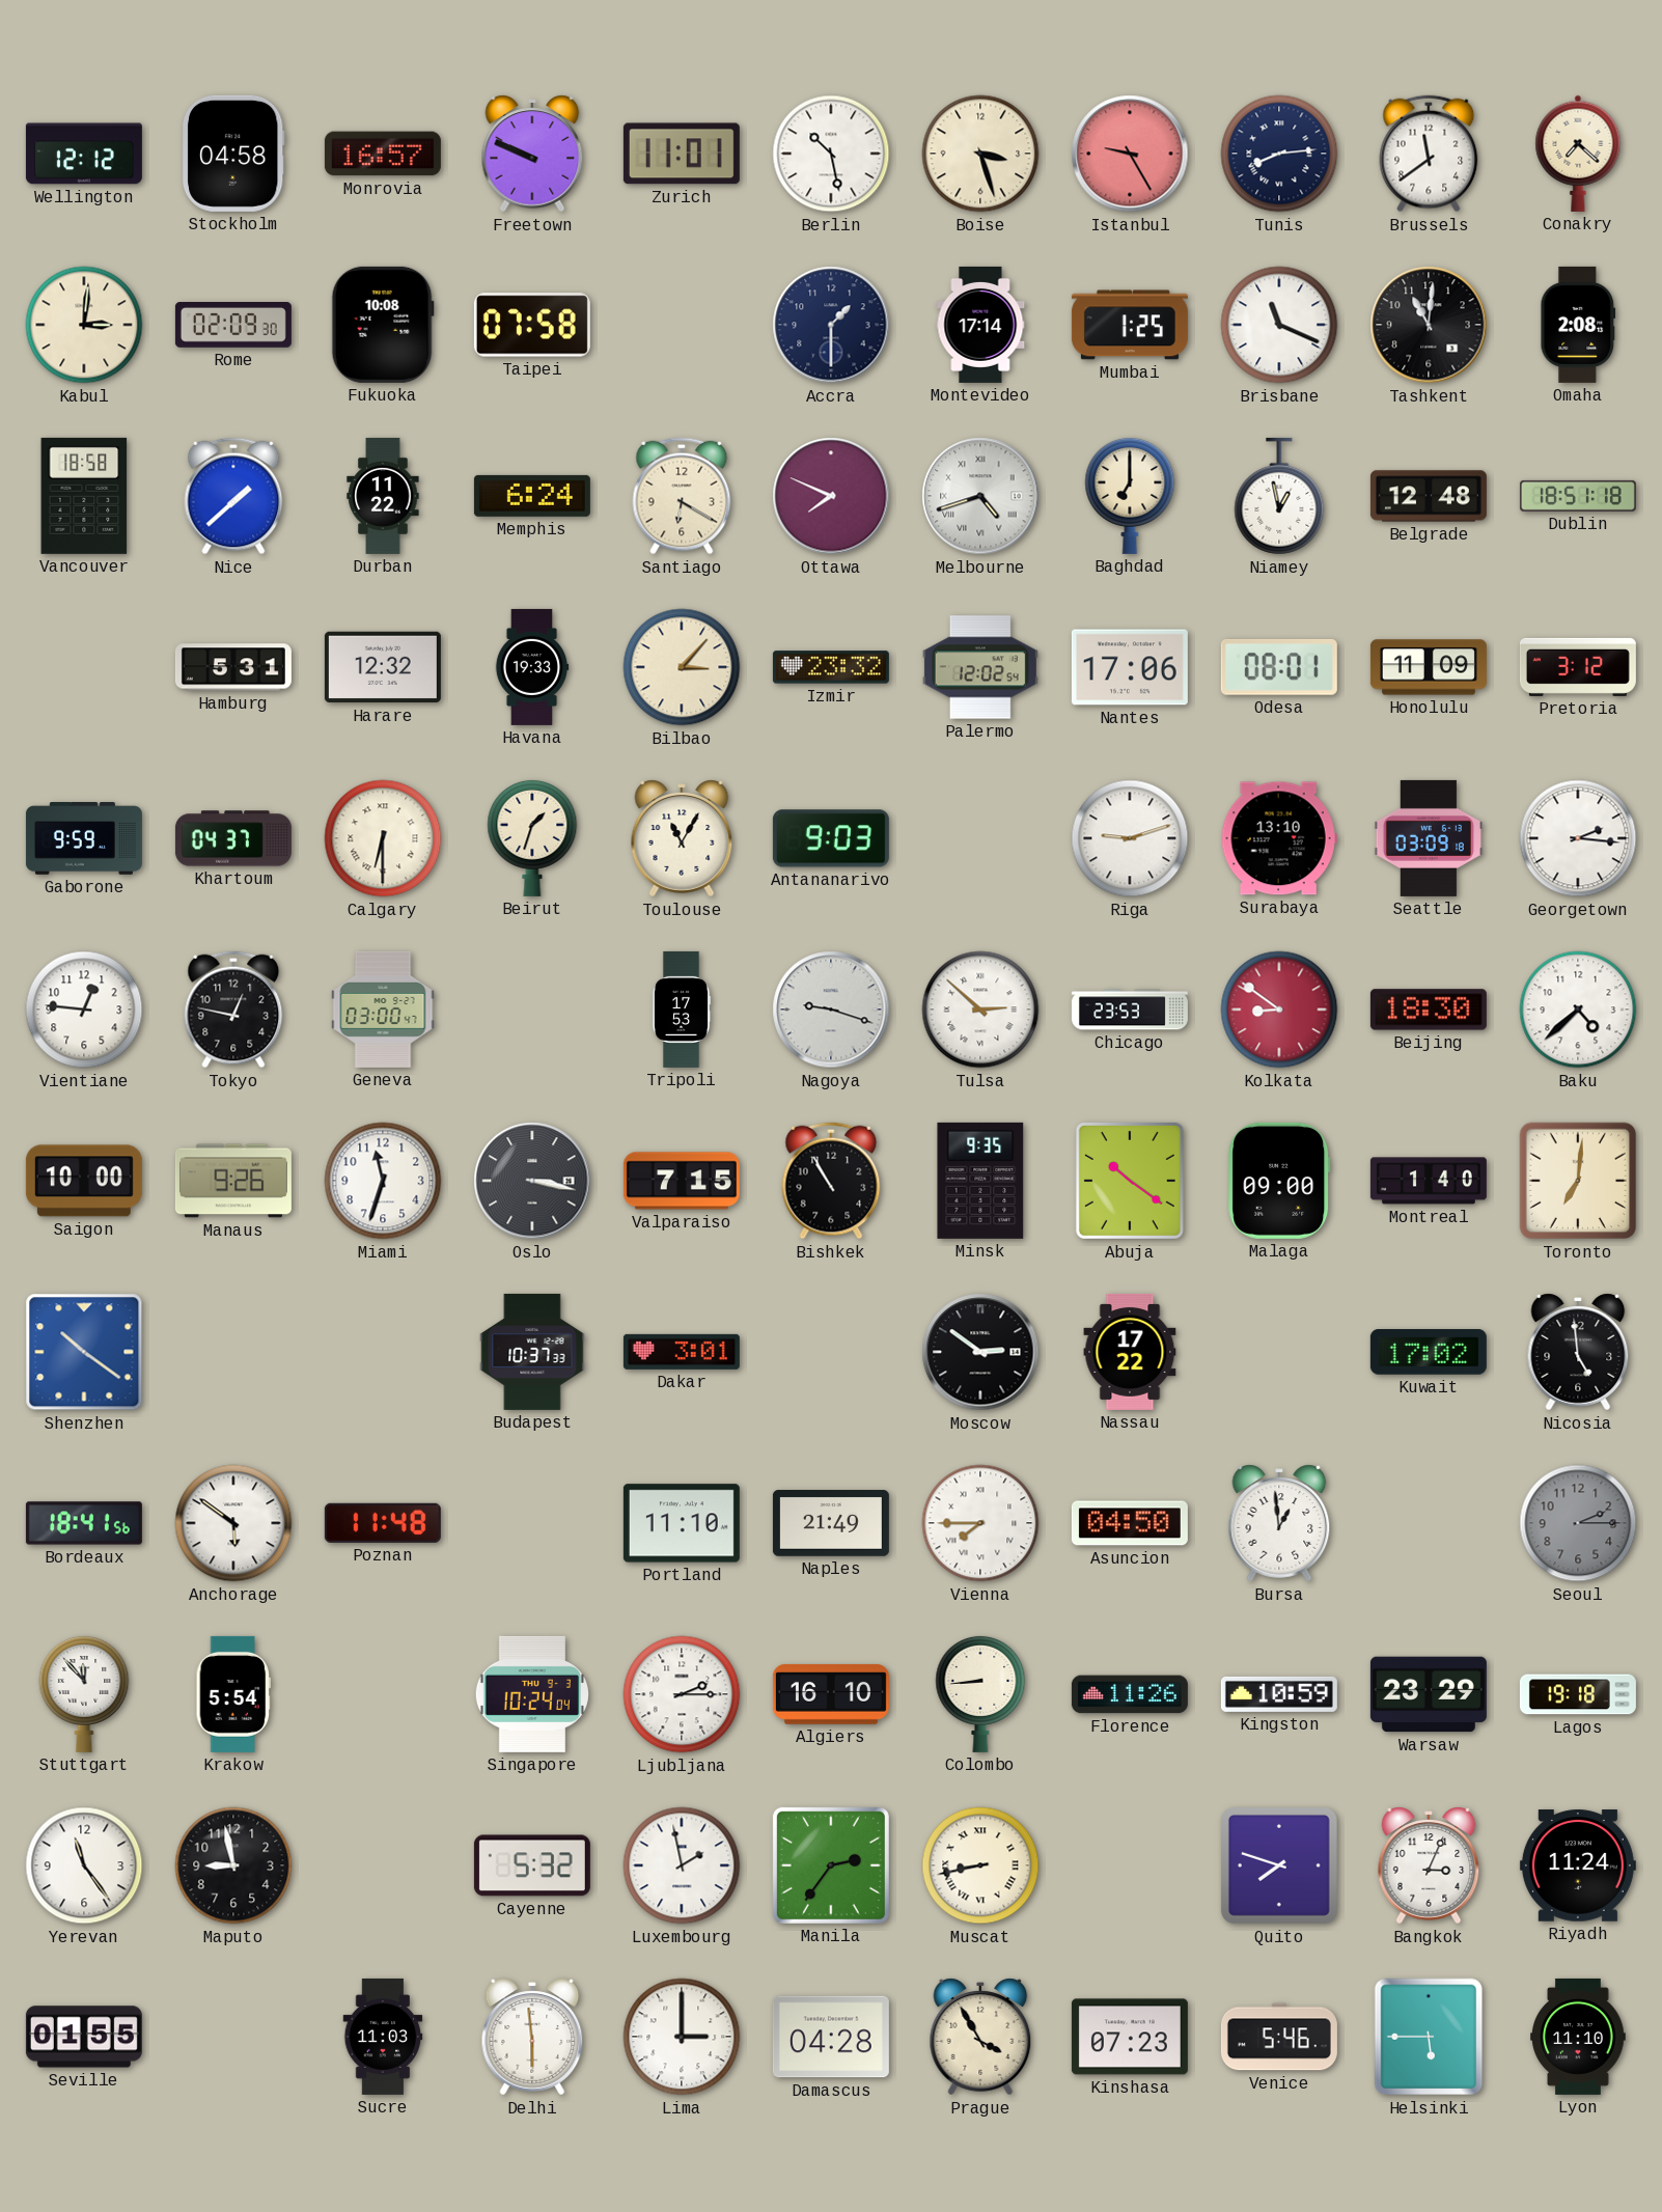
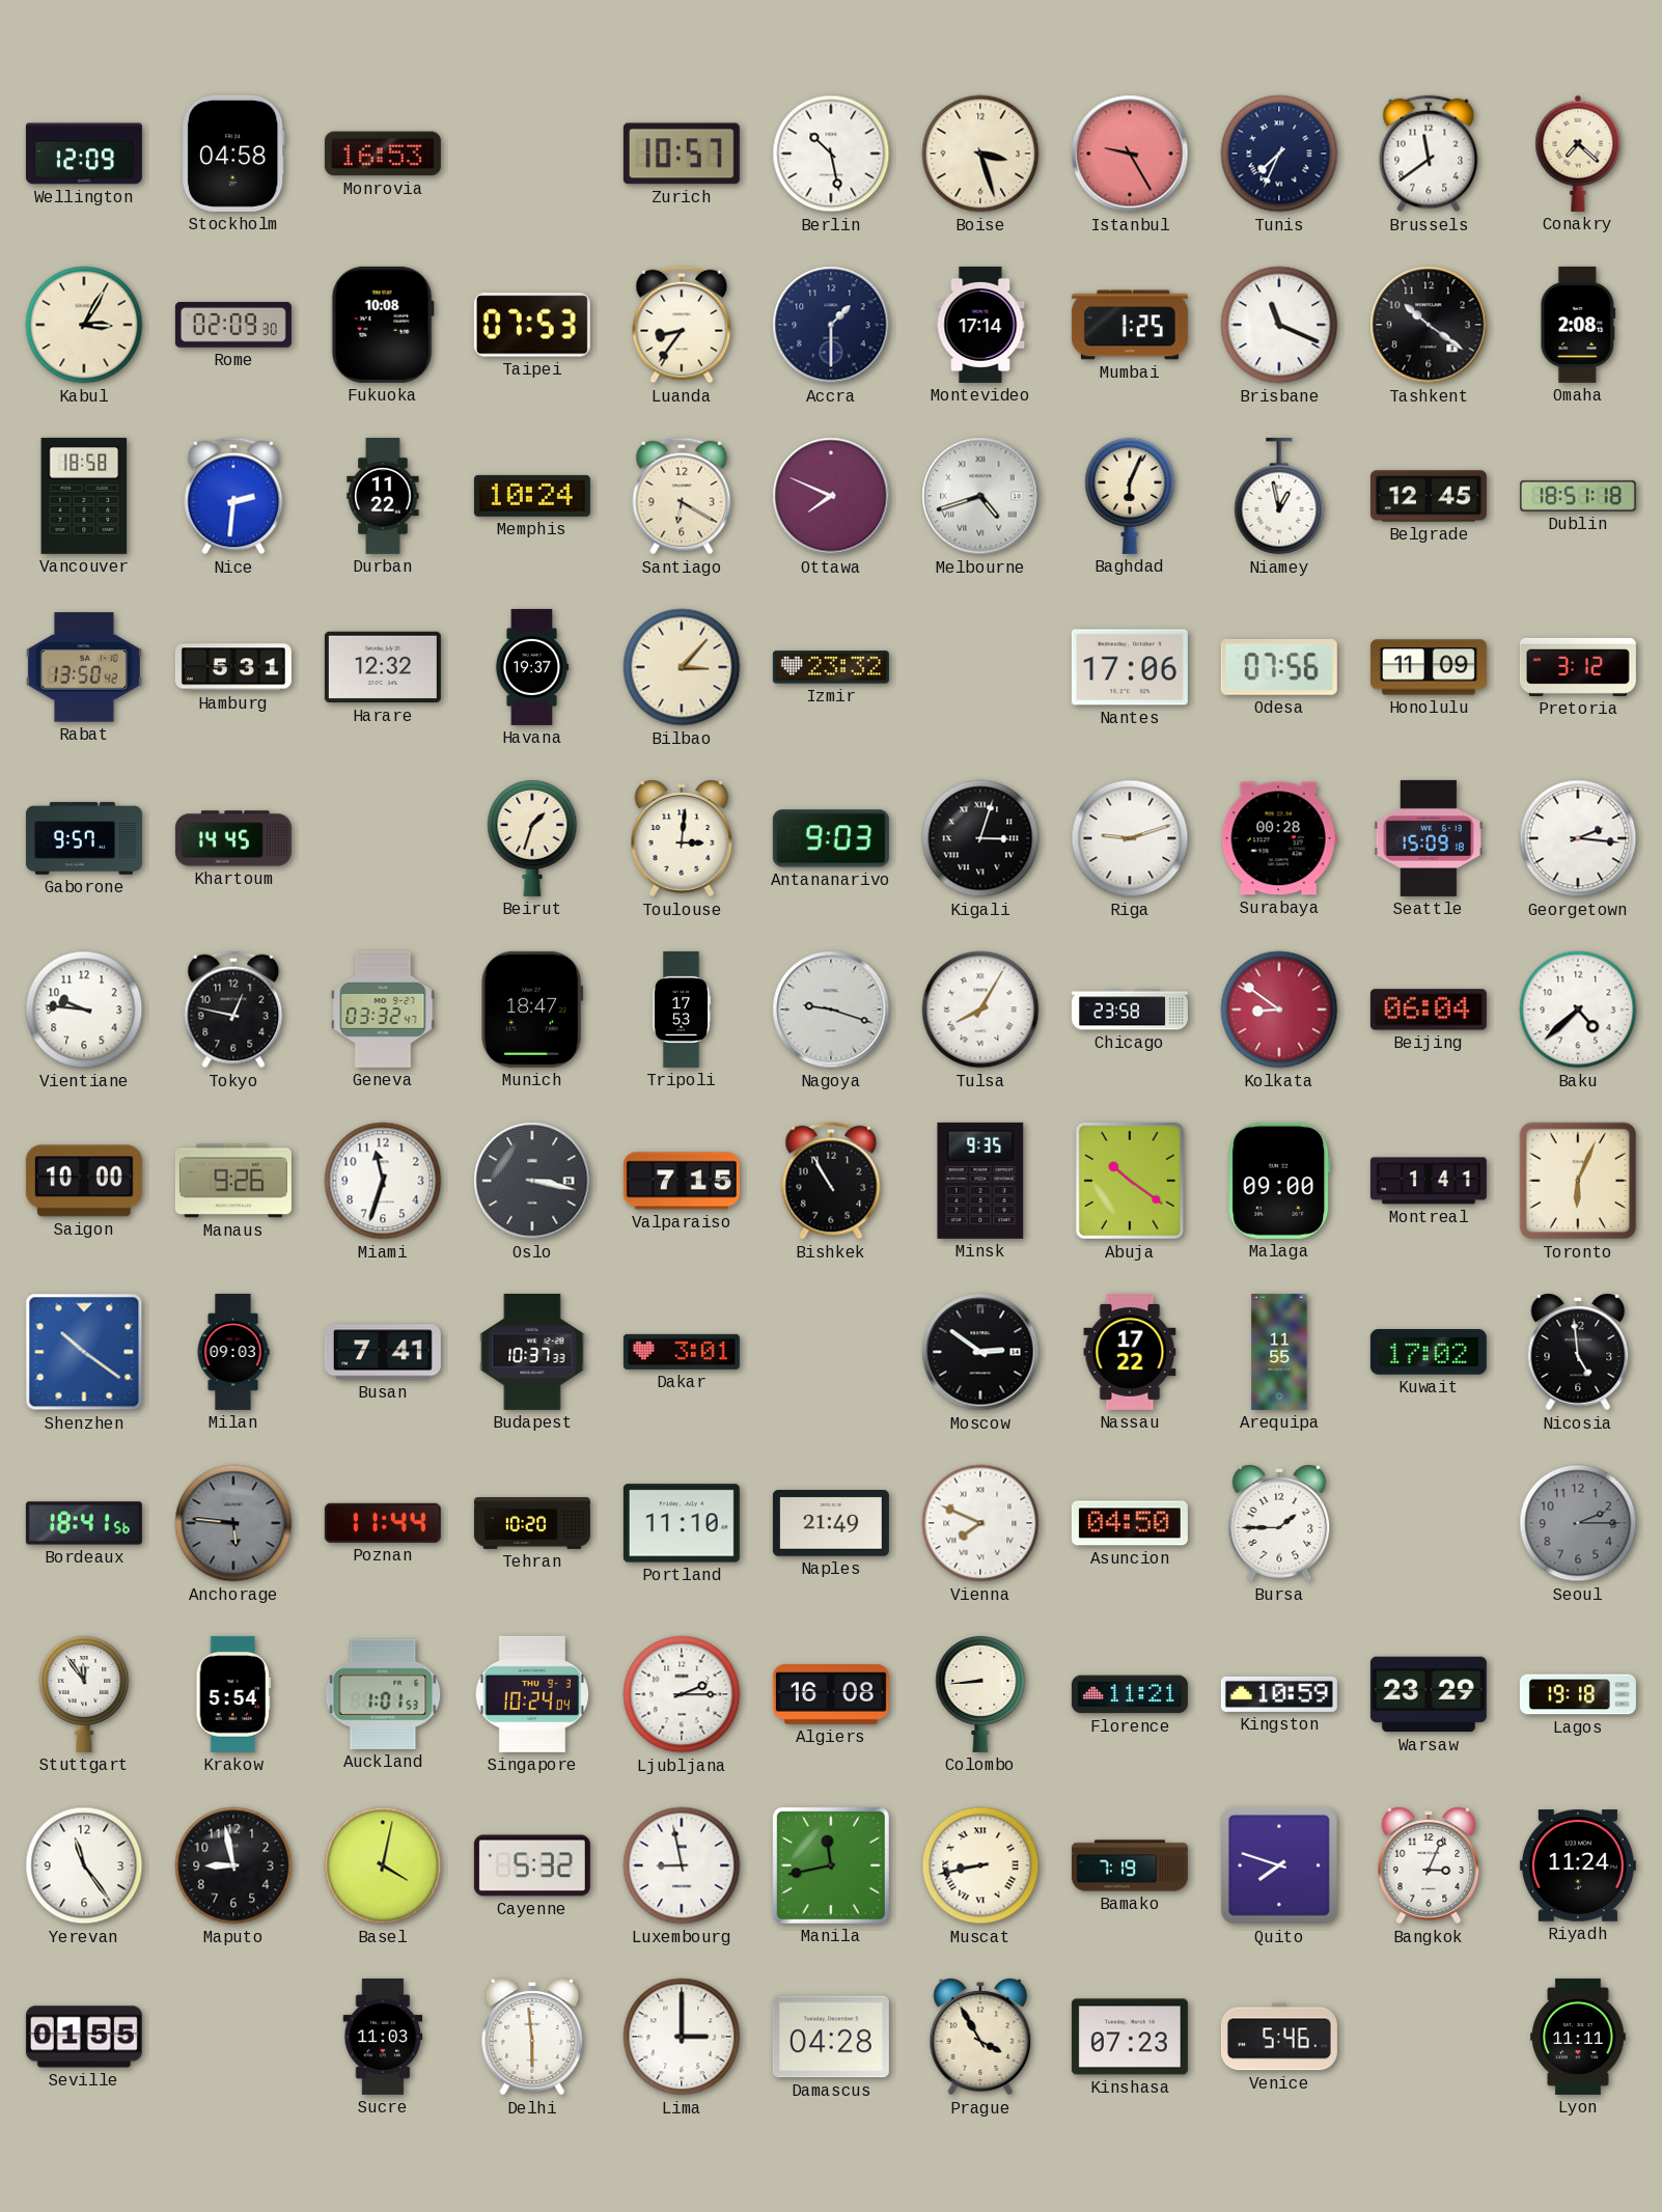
Wellington: 12:12 -> 12:09
Monrovia: 16:57 -> 16:53
Freetown: 9:49 -> none
Zurich: 11:01 -> 10:57
Tunis: 8:14 -> 7:34
Kabul: 3:01 -> 3:05
Taipei: 07:58 -> 07:53
Luanda: none -> 8:36
Tashkent: 11:01 -> 10:21
Nice: 1:38 -> 2:31
Memphis: 6:24 -> 10:24
Baghdad: 7:00 -> 6:04
Belgrade: 12:48 -> 12:45
Rabat: none -> 13:50
Havana: 19:33 -> 19:37
Palermo: 12:02 -> none
Odesa: 08:01 -> 07:56
Gaborone: 9:59 -> 9:57
Khartoum: 04:37 -> 14:45
Calgary: 6:30 -> none
Toulouse: 11:05 -> 3:01
Kigali: none -> 3:03
Surabaya: 13:10 -> 00:28
Seattle: 03:09 -> 15:09
Vientiane: 12:46 -> 9:46
Geneva: 03:00 -> 03:32
Munich: none -> 18:47
Tulsa: 2:52 -> 8:05
Chicago: 23:53 -> 23:58
Beijing: 18:30 -> 06:04
Montreal: 1:40 -> 1:41
Toronto: 7:01 -> 6:04
Milan: none -> 09:03
Busan: none -> 7:41
Arequipa: none -> 11:55
Anchorage: 5:51 -> 5:46
Anchorage dial: white -> grey
Poznan: 11:48 -> 11:44
Tehran: none -> 10:20
Vienna: 7:45 -> 7:49
Bursa: 12:59 -> 1:45
Stuttgart: 11:53 -> 11:54
Auckland: none -> 1:01
Algiers: 16:10 -> 16:08
Florence: 11:26 -> 11:21
Basel: none -> 4:02
Luxembourg: 1:58 -> 8:58
Manila: 2:36 -> 11:43
Bamako: none -> 7:19
Helsinki: 5:45 -> none
Lyon: 11:10 -> 11:11
